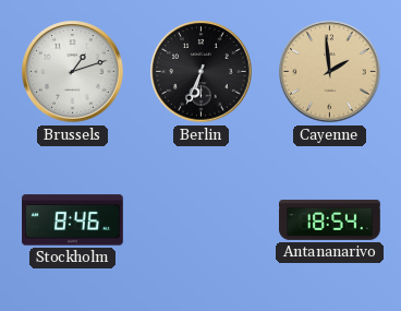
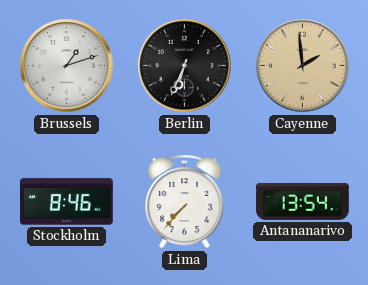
Lima: none -> 7:37
Antananarivo: 18:54 -> 13:54
